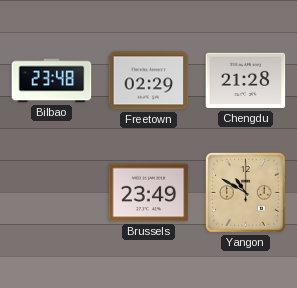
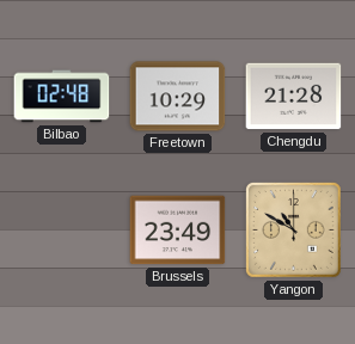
Bilbao: 23:48 -> 02:48
Freetown: 02:29 -> 10:29
